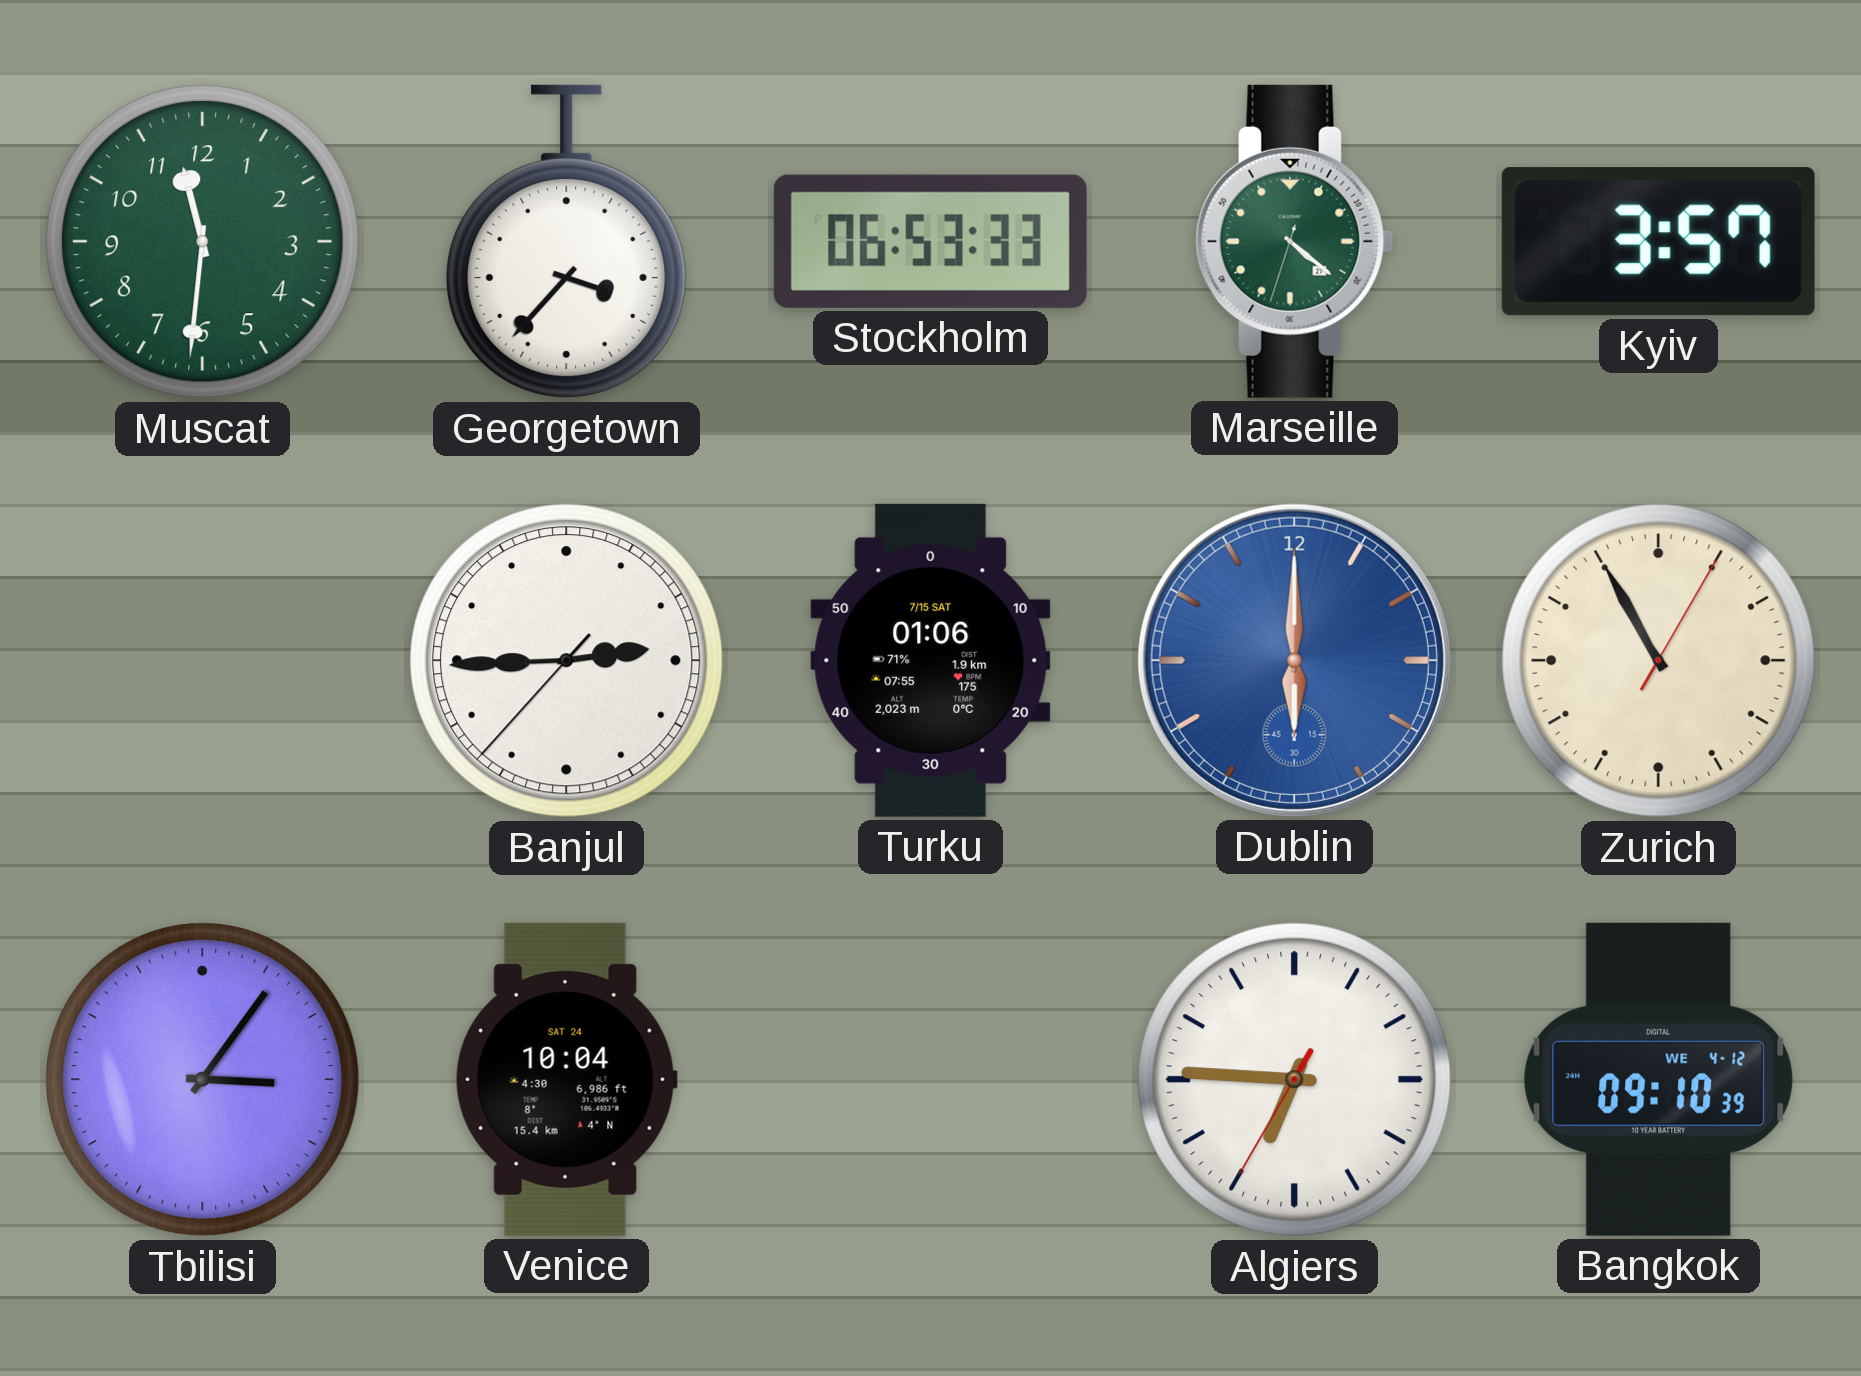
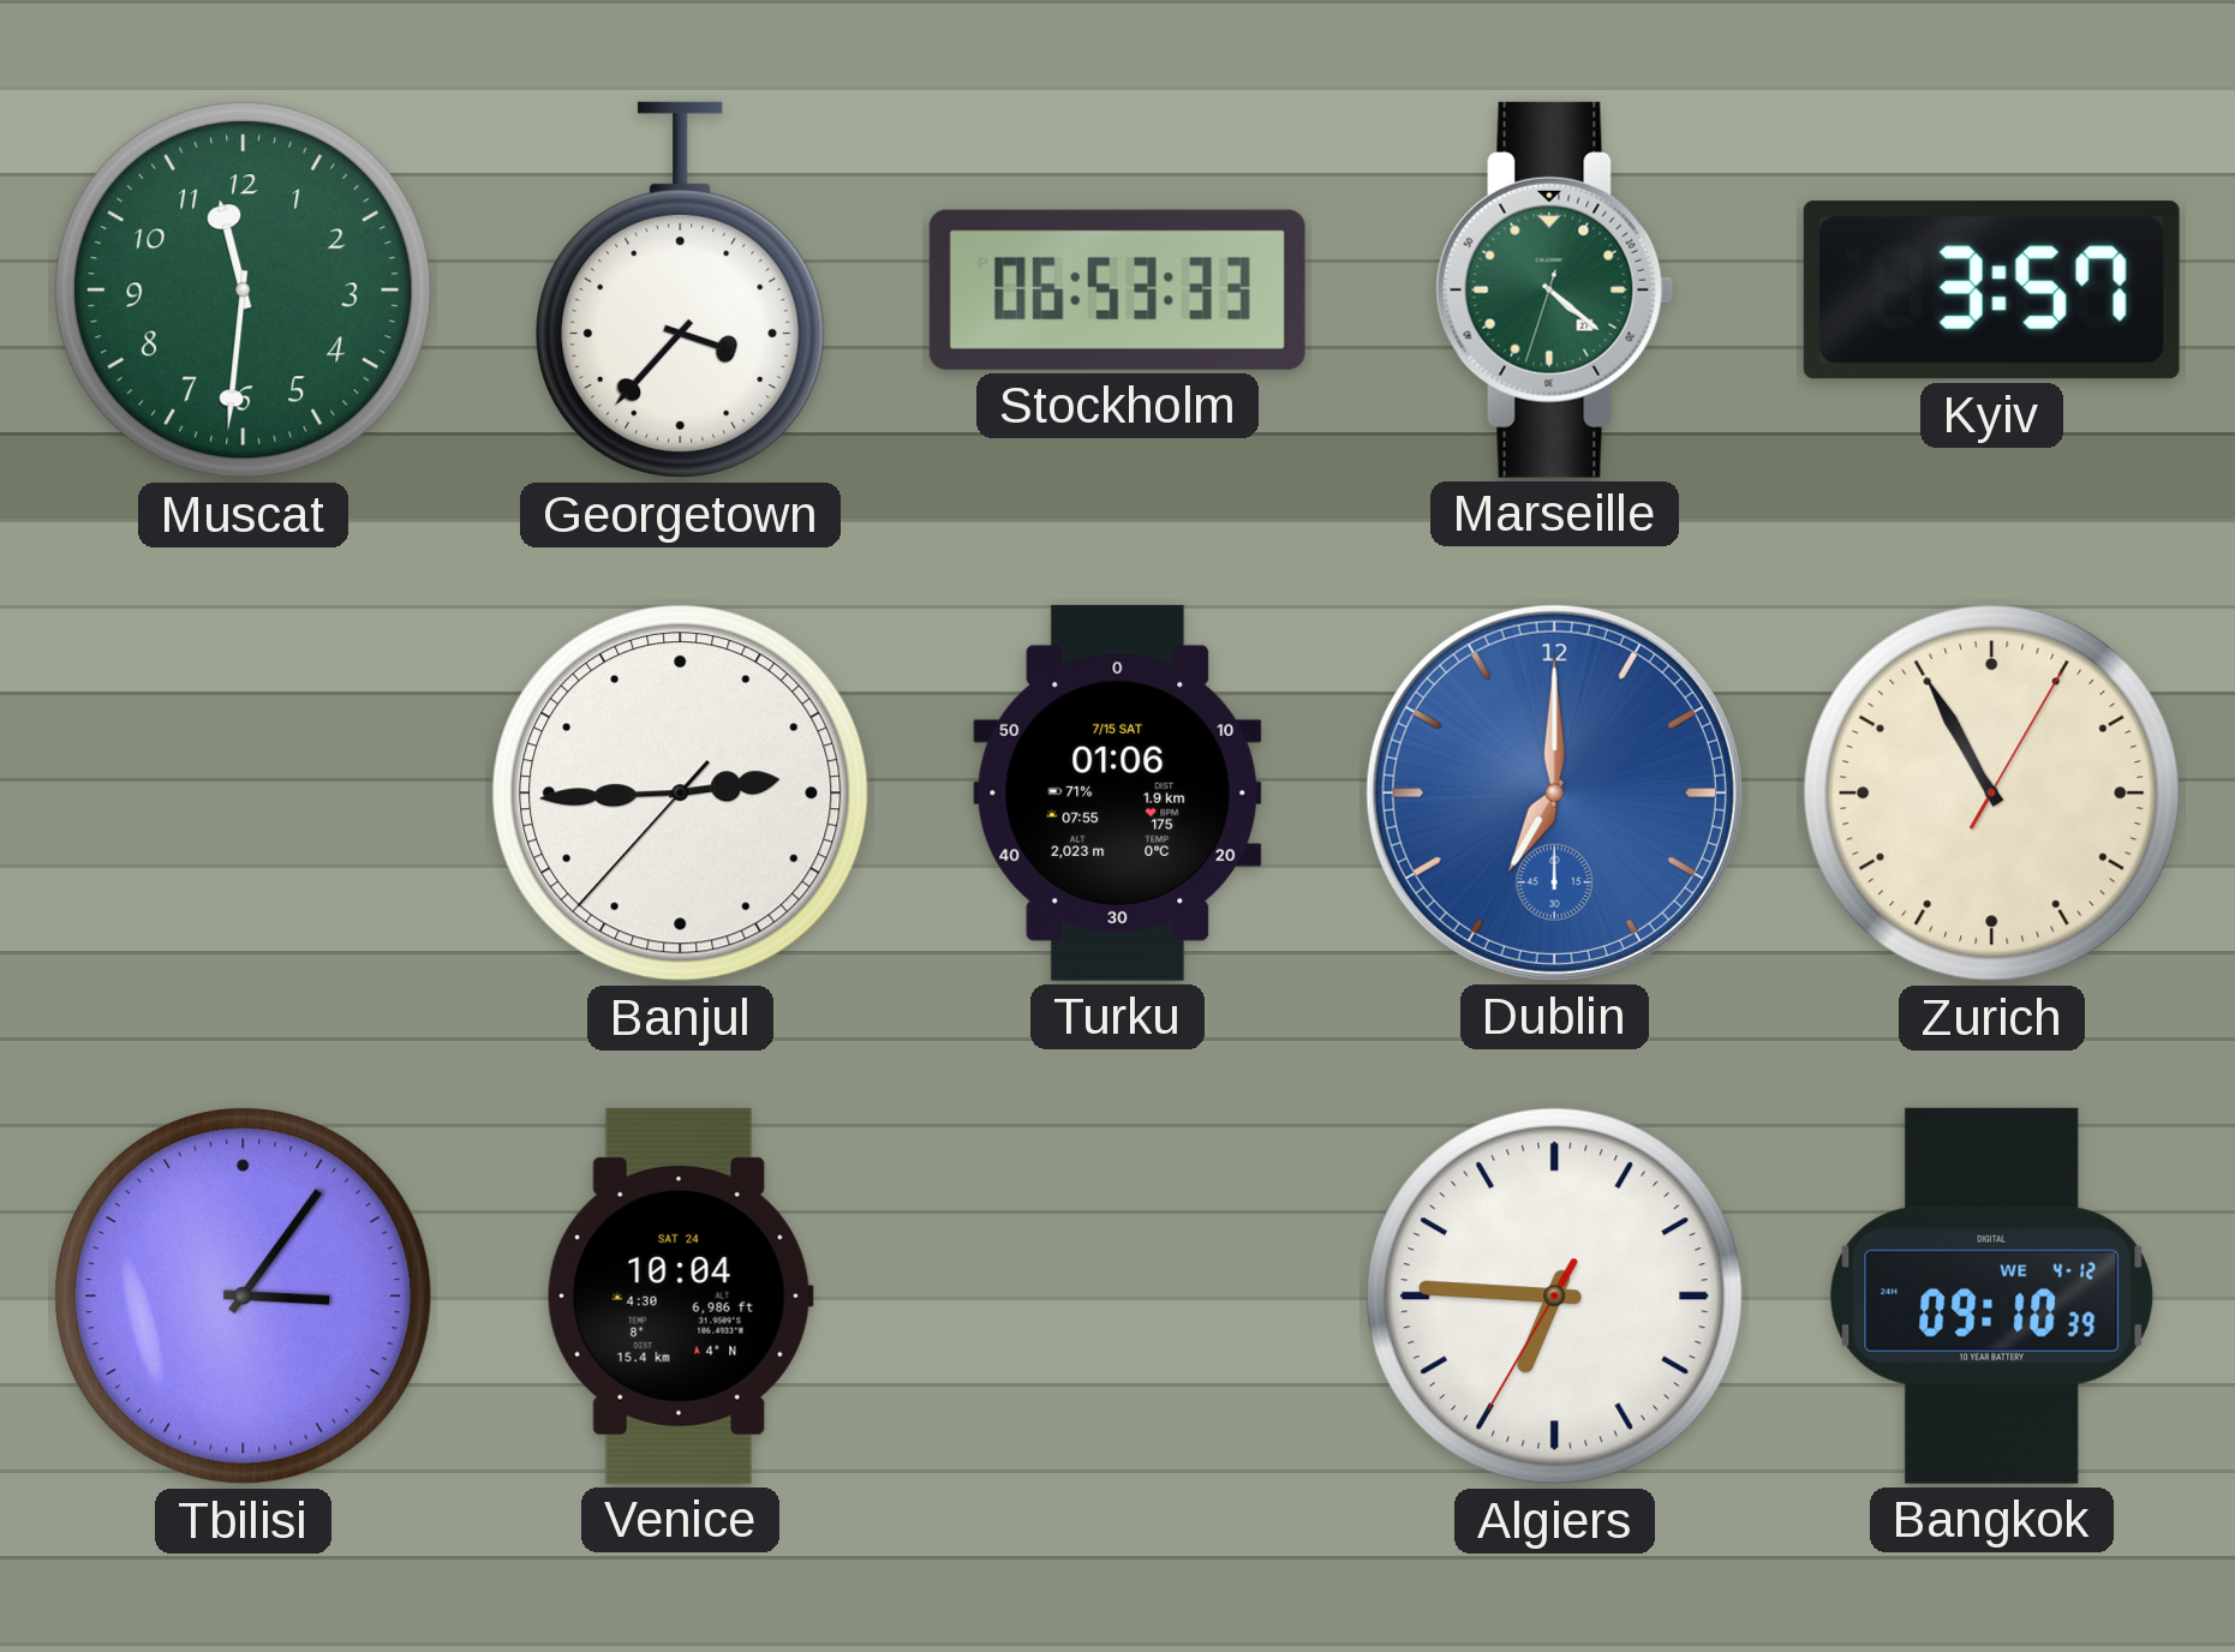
Dublin: 6:00 -> 7:00
